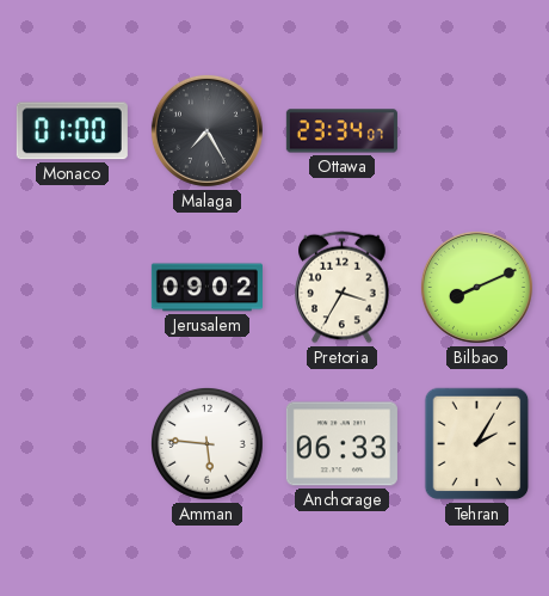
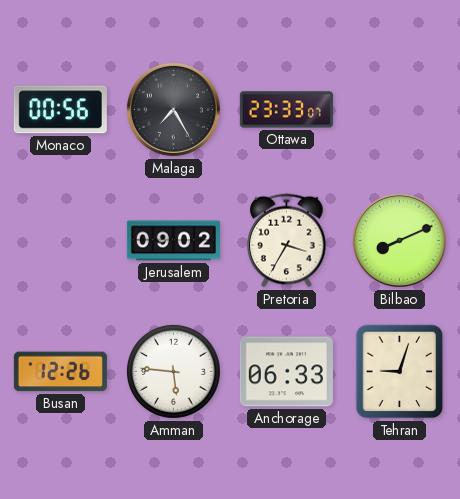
Monaco: 01:00 -> 00:56
Ottawa: 23:34 -> 23:33
Busan: none -> 12:26
Tehran: 2:05 -> 9:03
